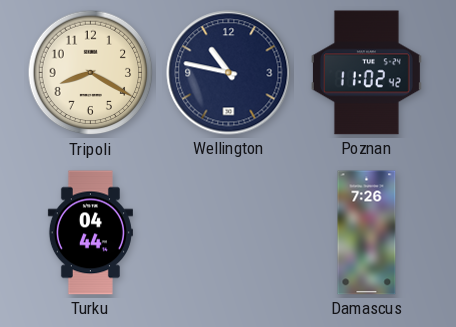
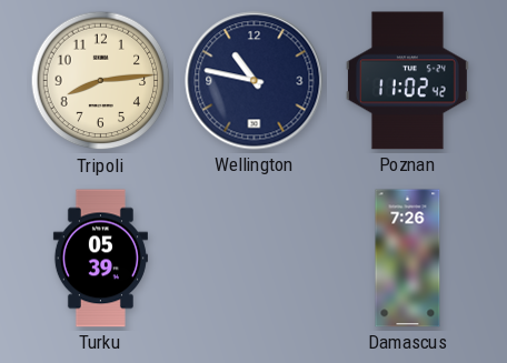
Tripoli: 8:20 -> 8:14
Turku: 04:44 -> 05:39
